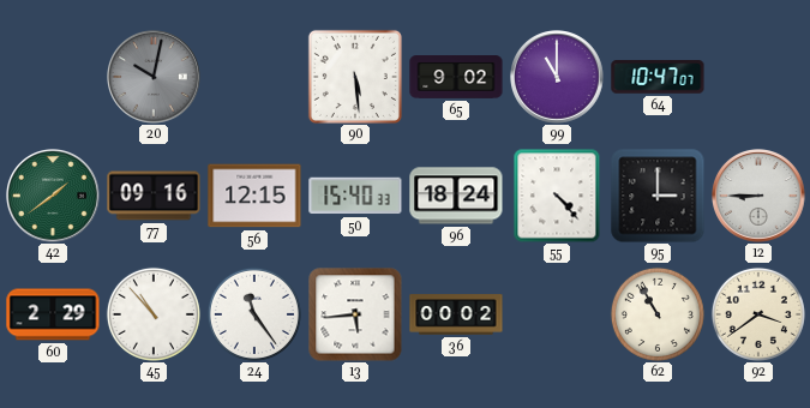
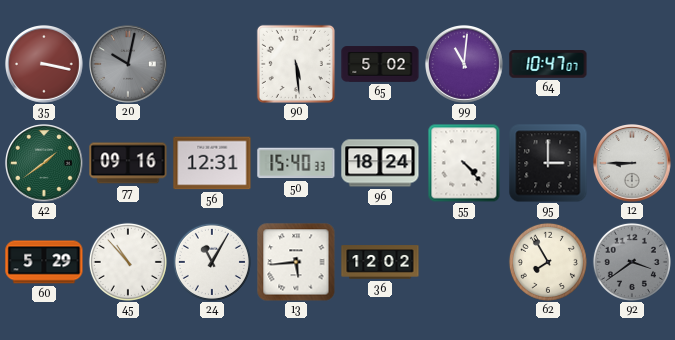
35: none -> 3:17
65: 9:02 -> 5:02
99: 11:00 -> 11:01
56: 12:15 -> 12:31
60: 2:29 -> 5:29
24: 11:24 -> 11:05
36: 00:02 -> 12:02
62: 10:55 -> 7:55
92 dial: cream -> grey
